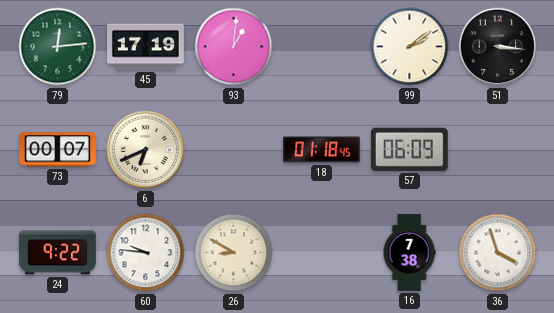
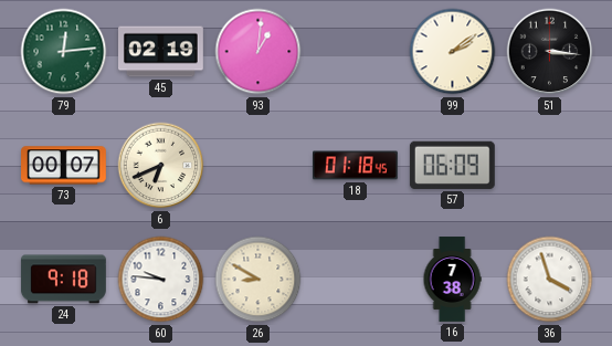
45: 17:19 -> 02:19
24: 9:22 -> 9:18
